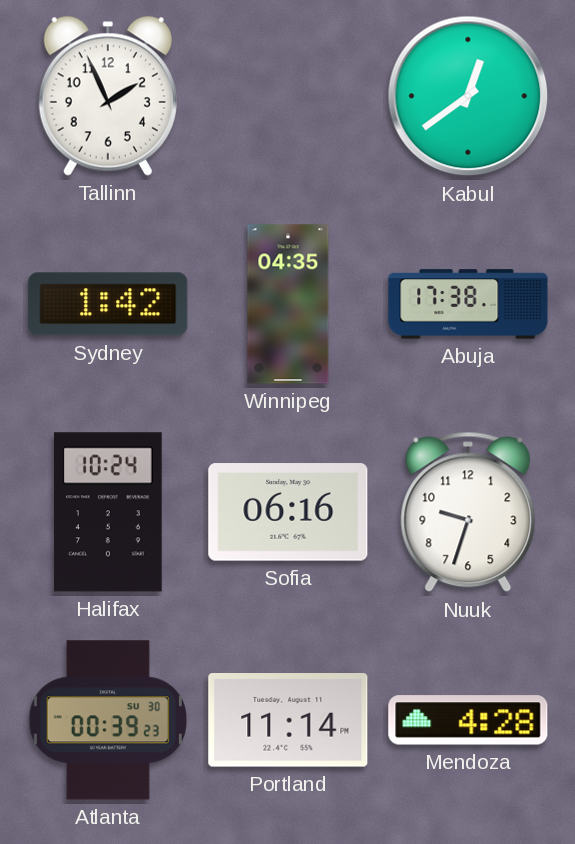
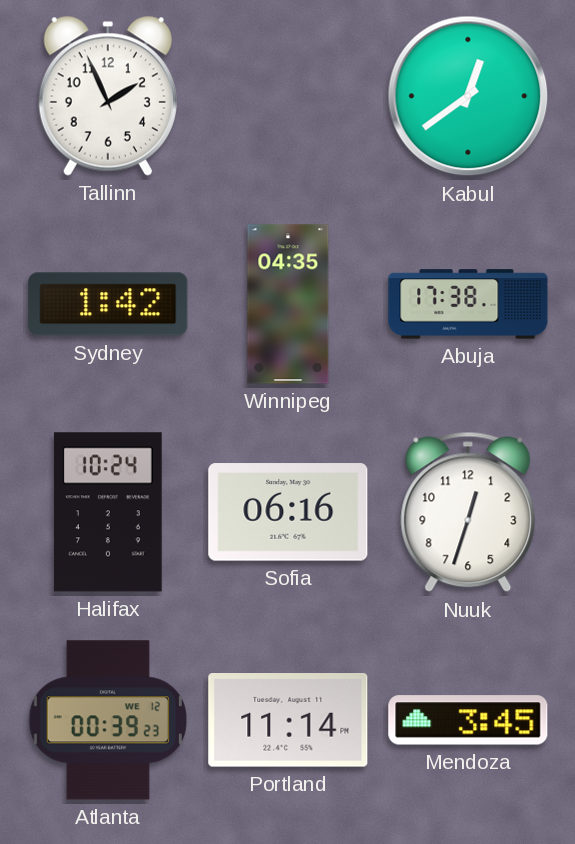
Nuuk: 9:33 -> 12:33
Atlanta date: SU 30 -> WE 12
Mendoza: 4:28 -> 3:45
